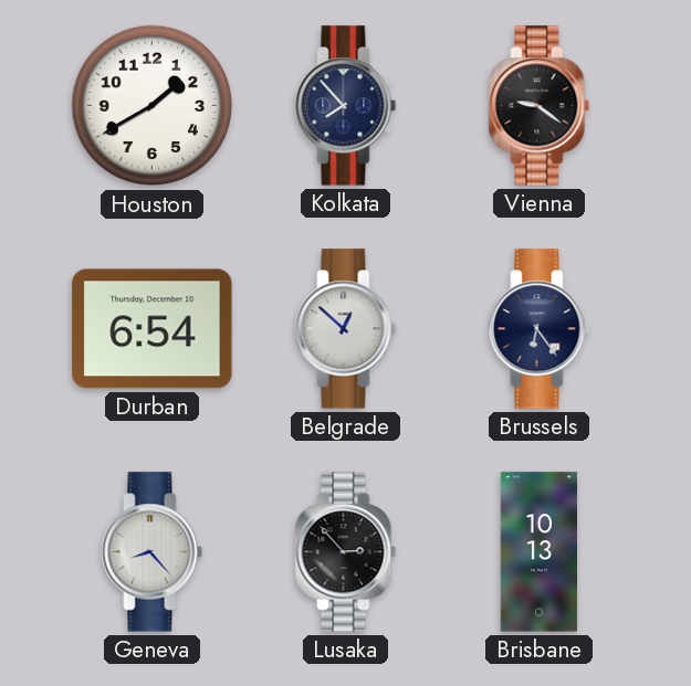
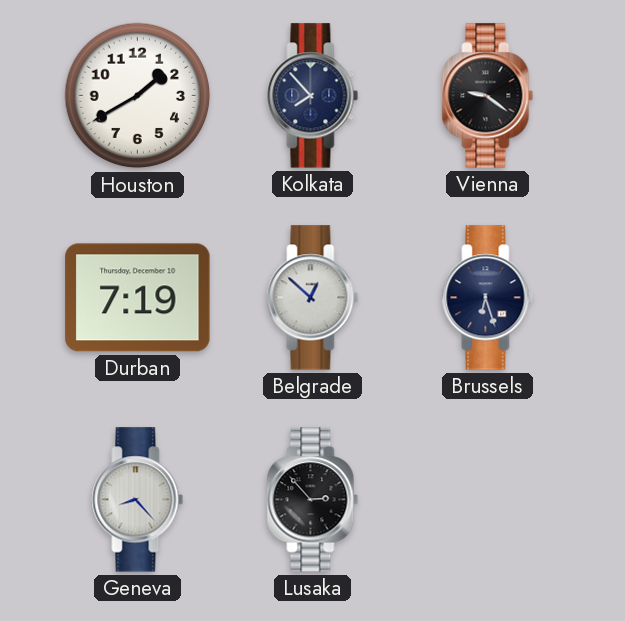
Durban: 6:54 -> 7:19
Brussels: 6:24 -> 6:27
Brisbane: 10:13 -> none
